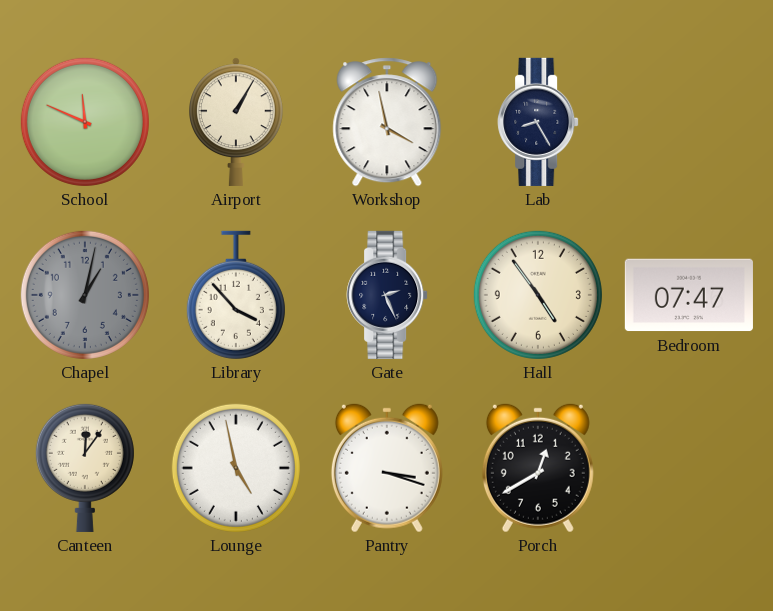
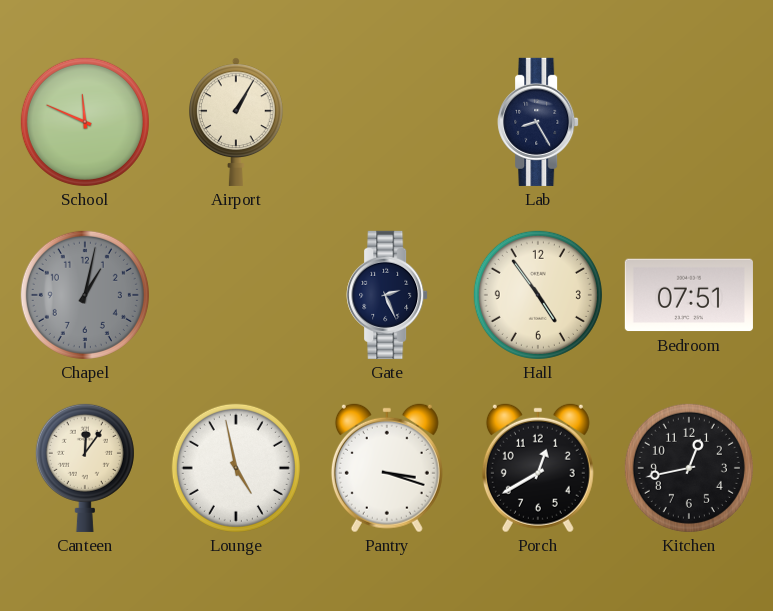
Workshop: 3:58 -> none
Library: 3:53 -> none
Bedroom: 07:47 -> 07:51
Kitchen: none -> 12:43
